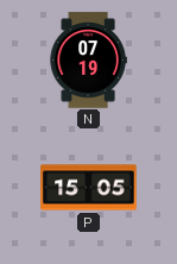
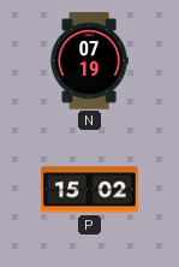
P: 15:05 -> 15:02
